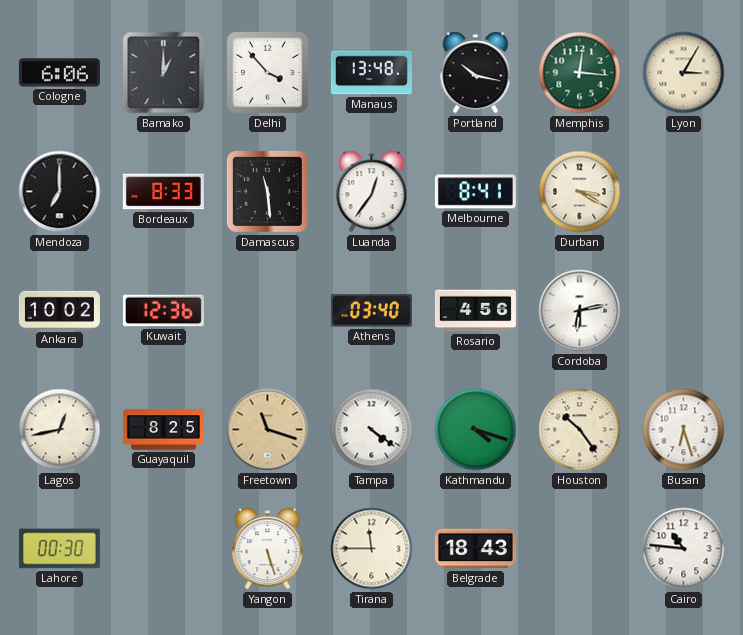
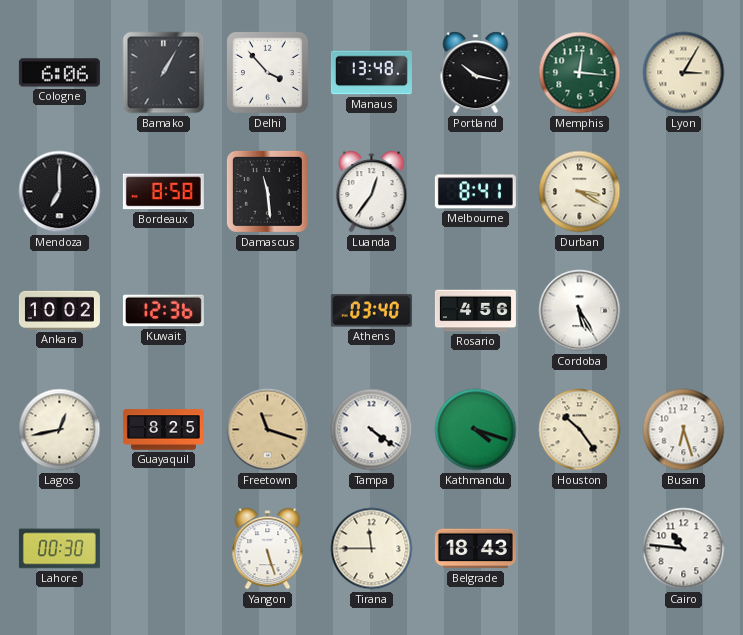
Bamako: 1:00 -> 1:05
Bordeaux: 8:33 -> 8:58
Cordoba: 6:13 -> 5:25
